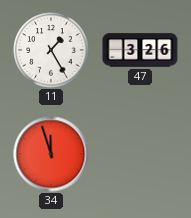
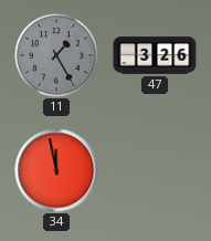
11 dial: white -> grey
34: 11:57 -> 11:58
